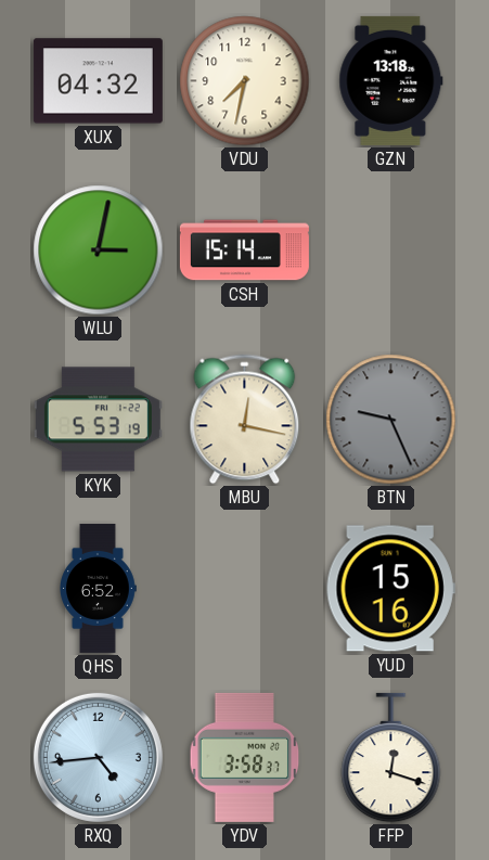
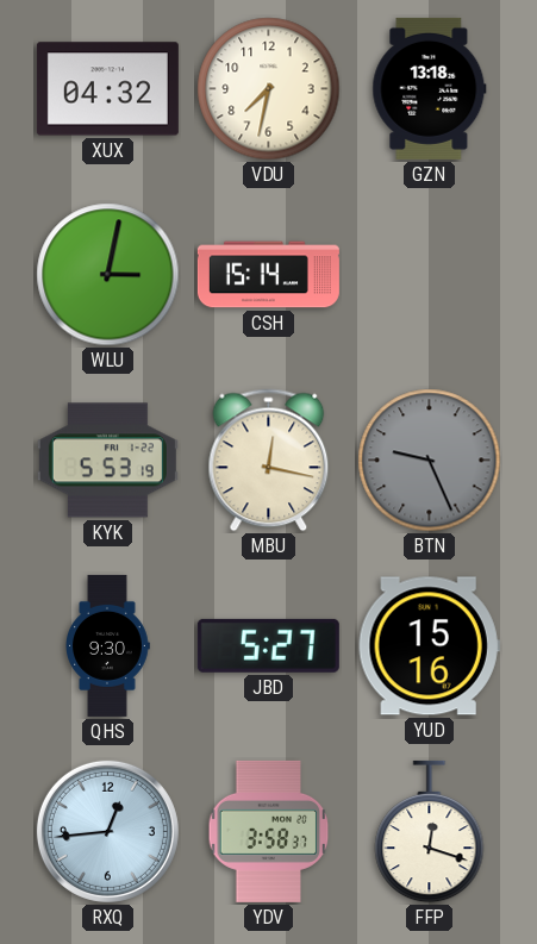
QHS: 6:52 -> 9:30
JBD: none -> 5:27
RXQ: 4:44 -> 12:44
